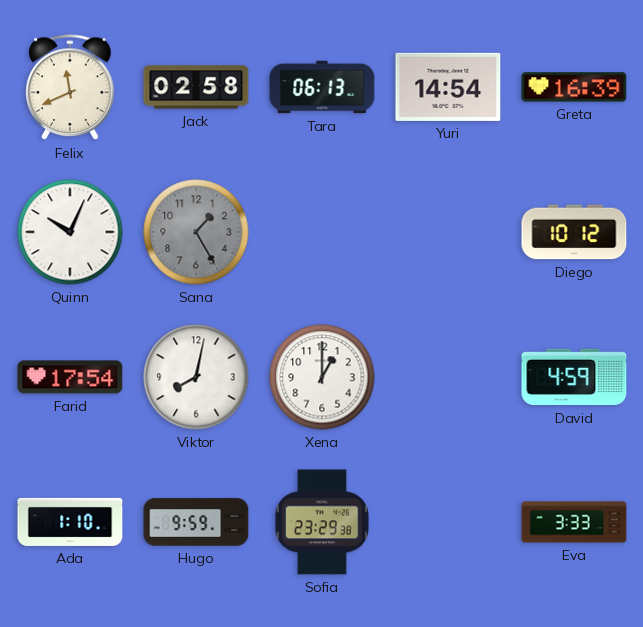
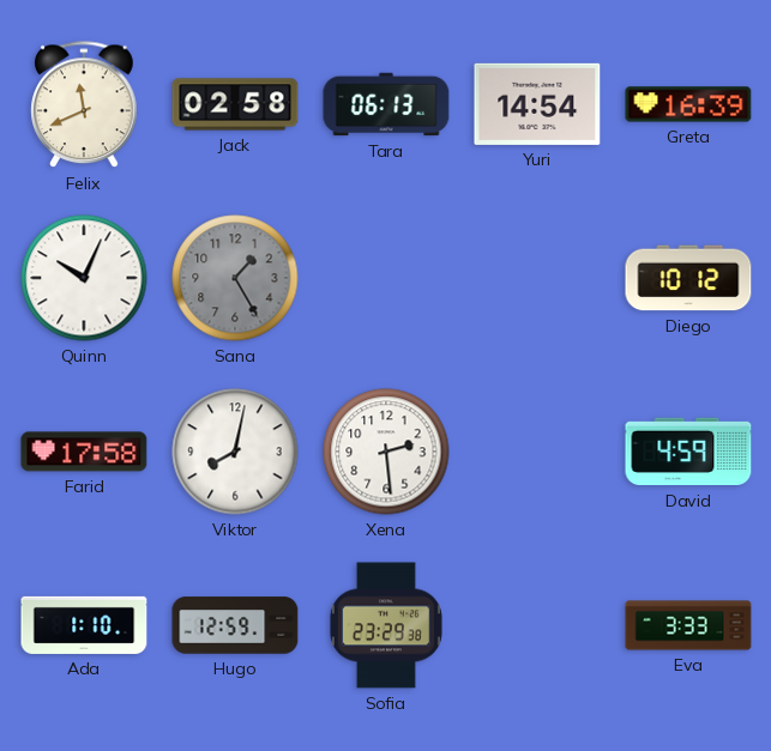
Farid: 17:54 -> 17:58
Xena: 1:00 -> 2:29
Hugo: 9:59 -> 12:59
